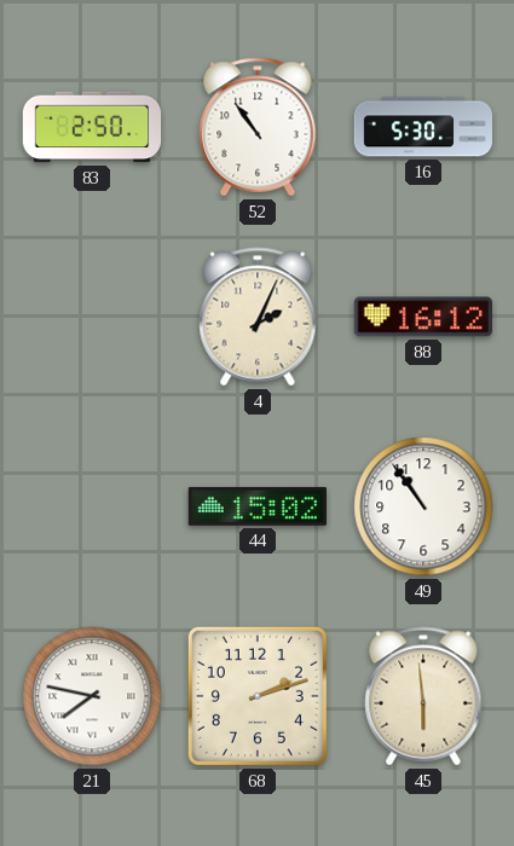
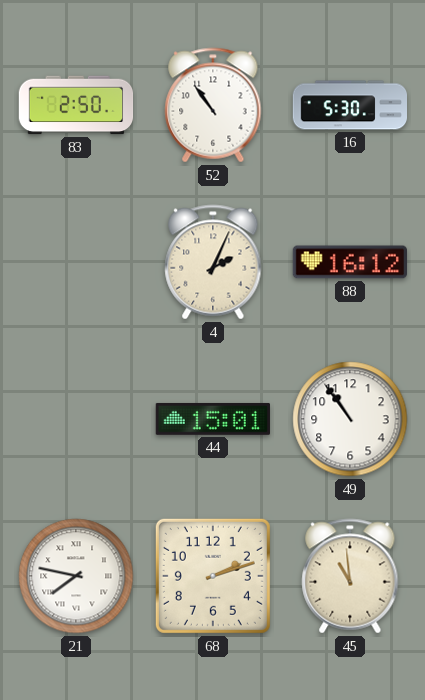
44: 15:02 -> 15:01
45: 5:59 -> 10:59
